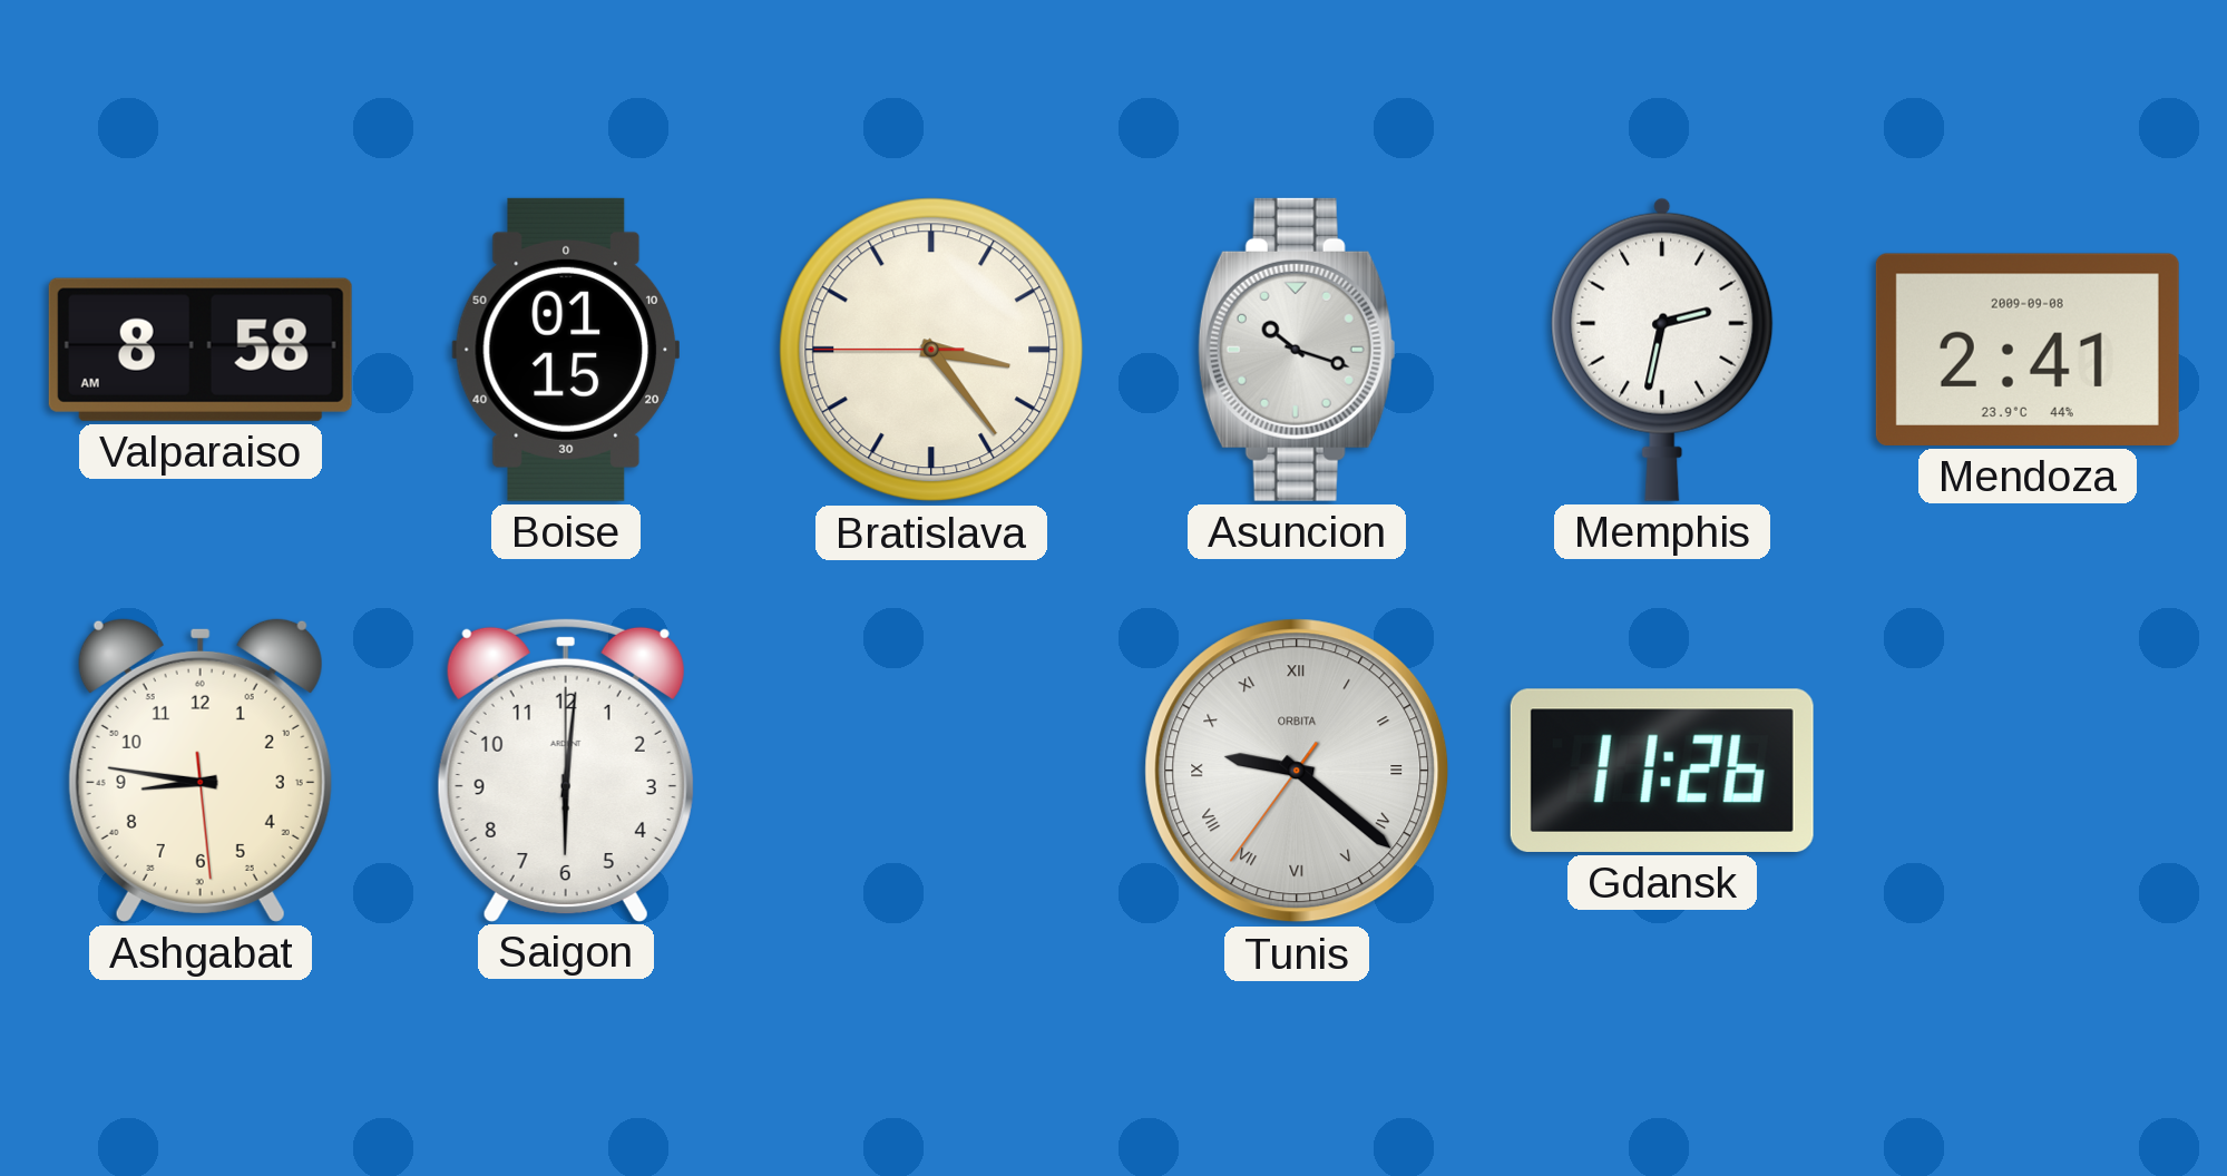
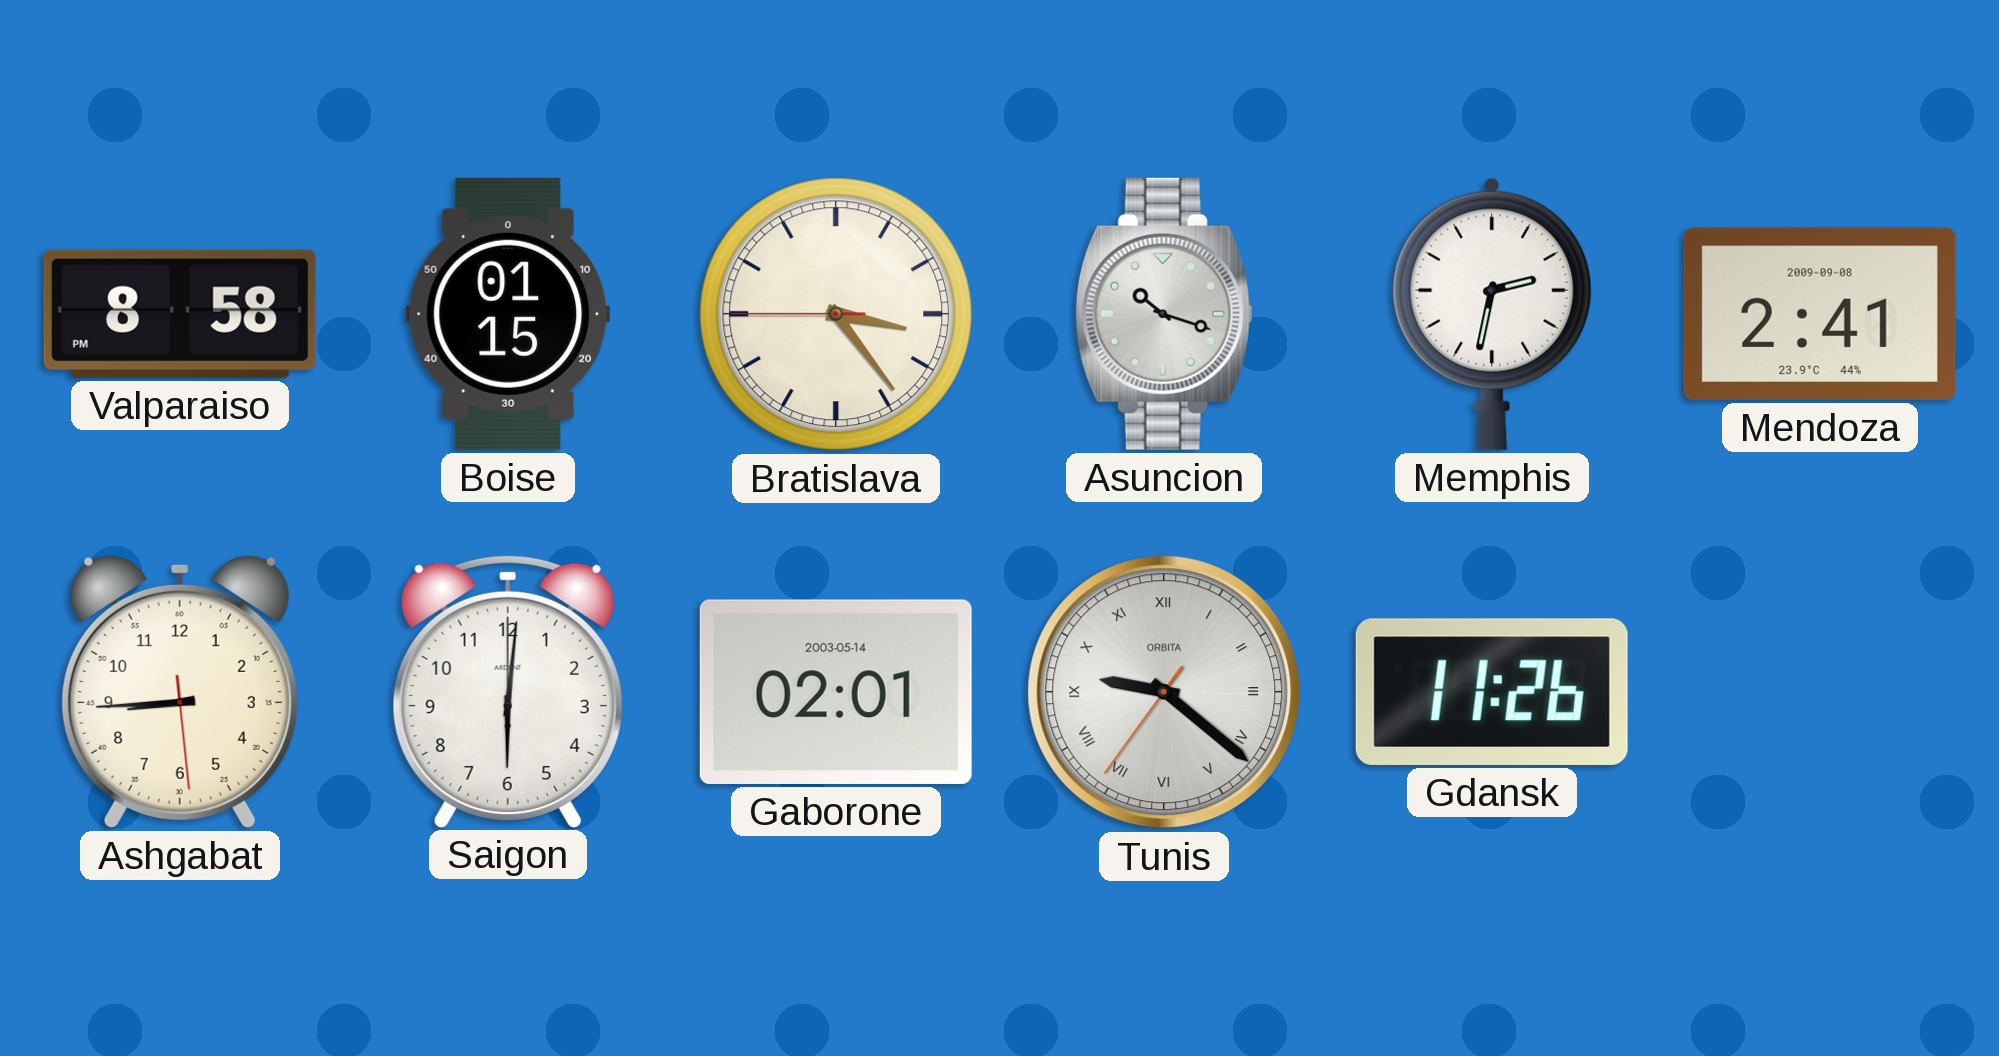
Valparaiso: 8:58 AM -> 8:58 PM
Ashgabat: 8:46 -> 8:44
Gaborone: none -> 02:01
